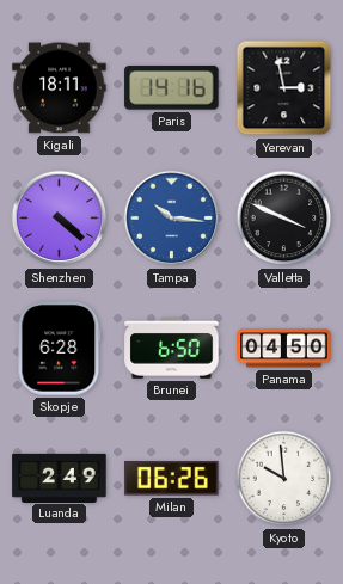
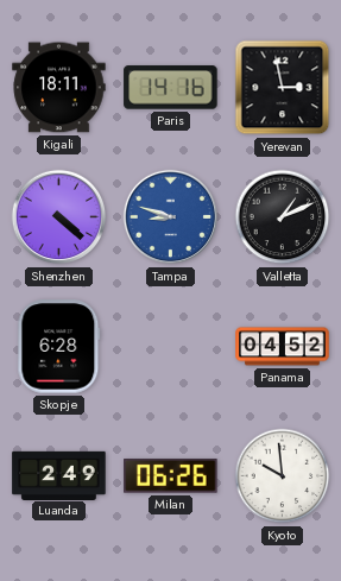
Tampa: 10:16 -> 8:48
Valletta: 3:49 -> 1:11
Brunei: 6:50 -> none
Panama: 04:50 -> 04:52
